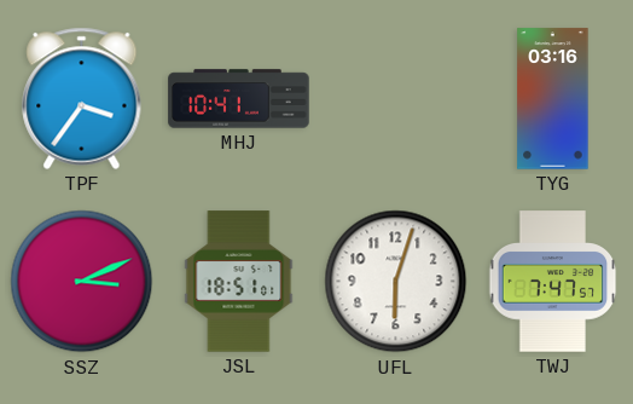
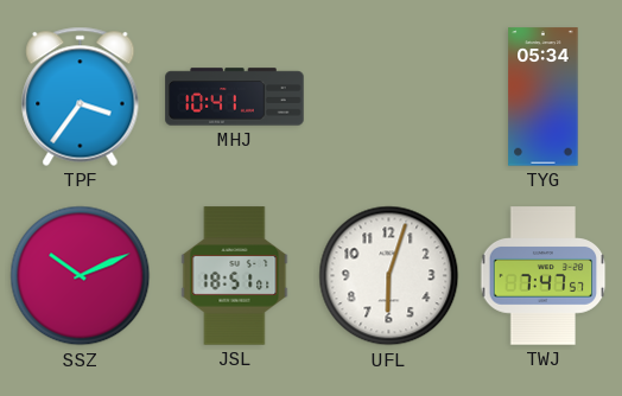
TYG: 03:16 -> 05:34
SSZ: 3:11 -> 10:11
